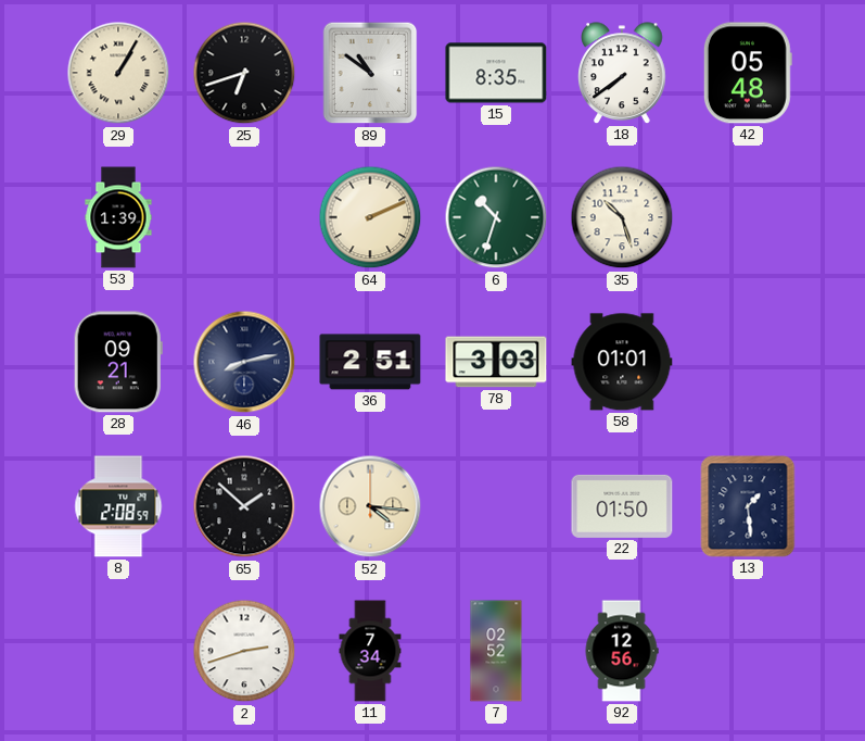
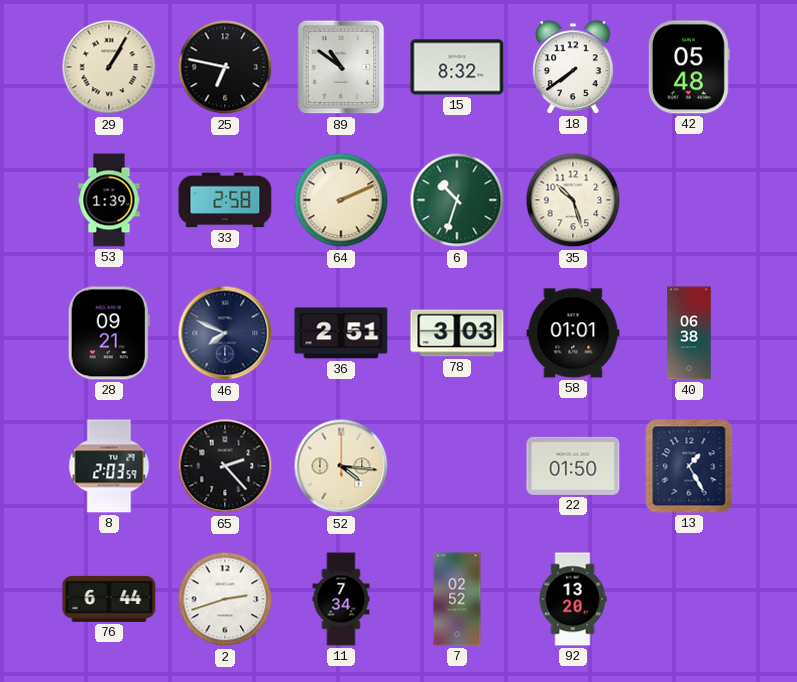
25: 6:42 -> 6:47
15: 8:35 -> 8:32
33: none -> 2:58
46: 8:13 -> 7:49
40: none -> 06:38
8: 2:08 -> 2:03
65: 1:52 -> 2:23
13: 1:29 -> 1:25
76: none -> 6:44
92: 12:56 -> 13:20
